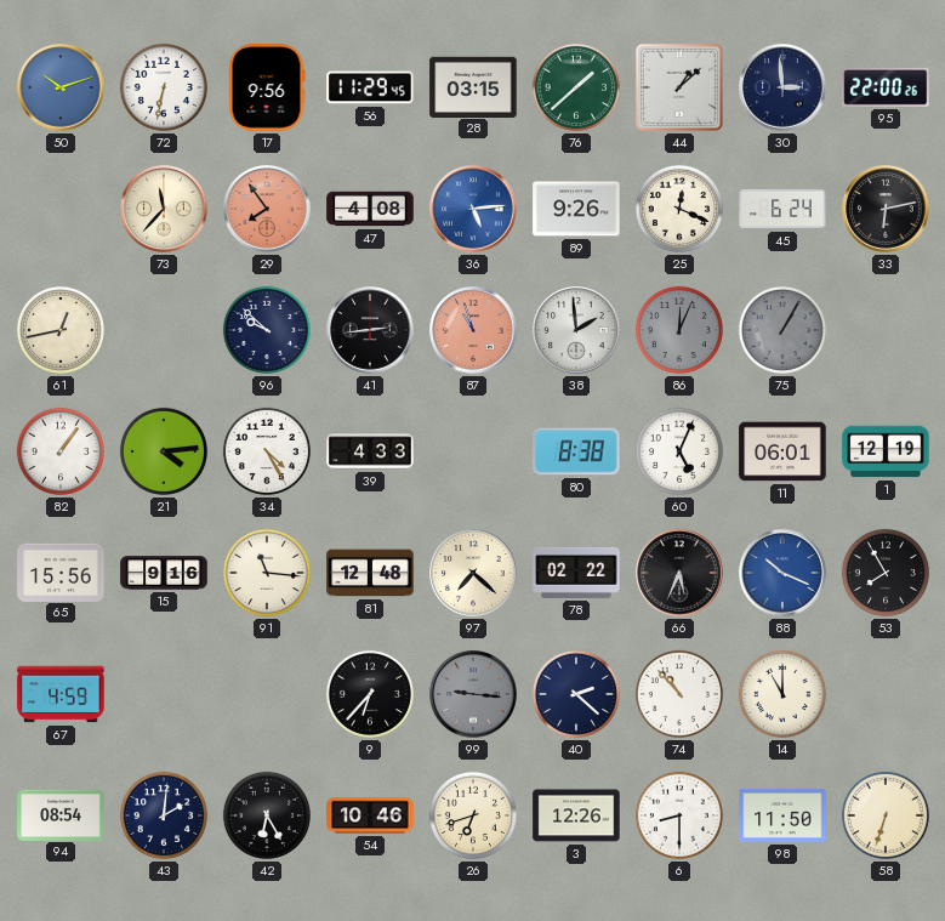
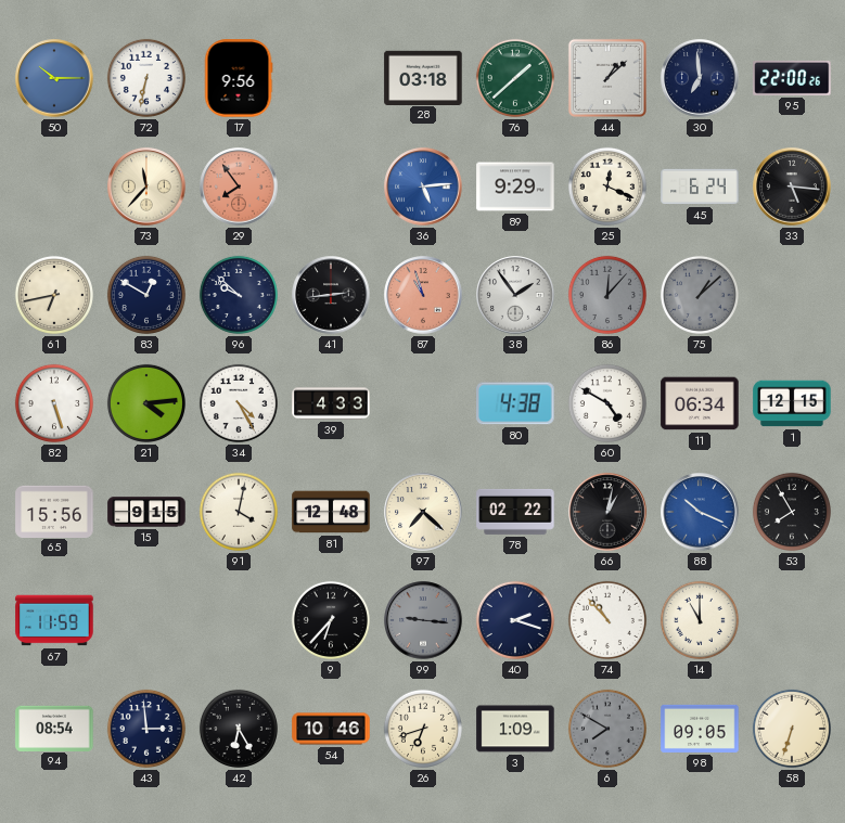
50: 10:12 -> 10:15
56: 11:29 -> none
28: 03:15 -> 03:18
30: 2:59 -> 6:59
47: 4:08 -> none
89: 9:26 -> 9:29
33: 6:13 -> 5:16
61: 12:43 -> 6:43
83: none -> 12:50
38: 1:59 -> 1:54
86: 12:04 -> 12:07
75: 1:05 -> 1:08
82: 1:06 -> 5:27
80: 8:38 -> 4:38
60: 5:04 -> 4:50
11: 06:01 -> 06:34
1: 12:19 -> 12:15
15: 9:16 -> 9:15
91: 11:16 -> 4:02
66: 5:34 -> 1:02
67: 4:59 -> 11:59
40: 2:22 -> 2:18
43: 2:01 -> 2:59
3: 12:26 -> 1:09
6: 8:30 -> 7:50
6 dial: white -> grey
98: 11:50 -> 09:05
